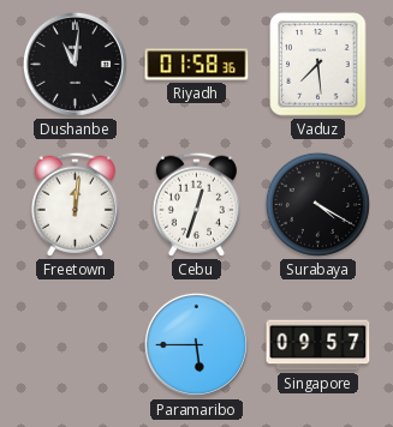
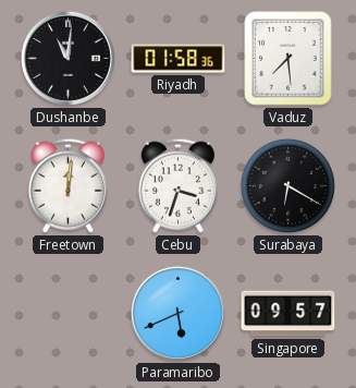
Cebu: 12:33 -> 3:33
Surabaya: 4:20 -> 6:20
Paramaribo: 5:45 -> 5:41
